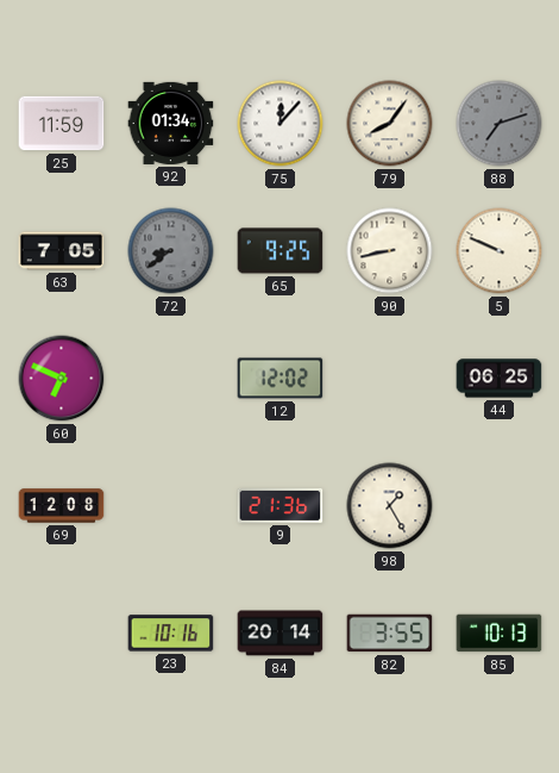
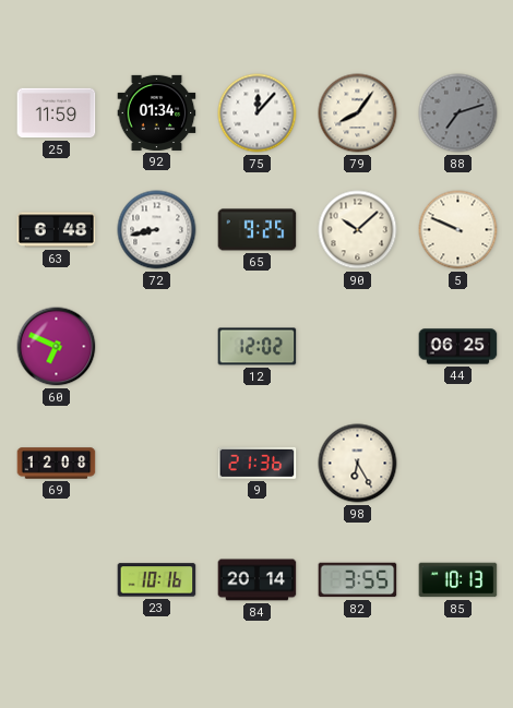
63: 7:05 -> 6:48
72: 8:39 -> 8:43
72 dial: grey -> white
90: 8:43 -> 10:08
98: 1:25 -> 6:25
